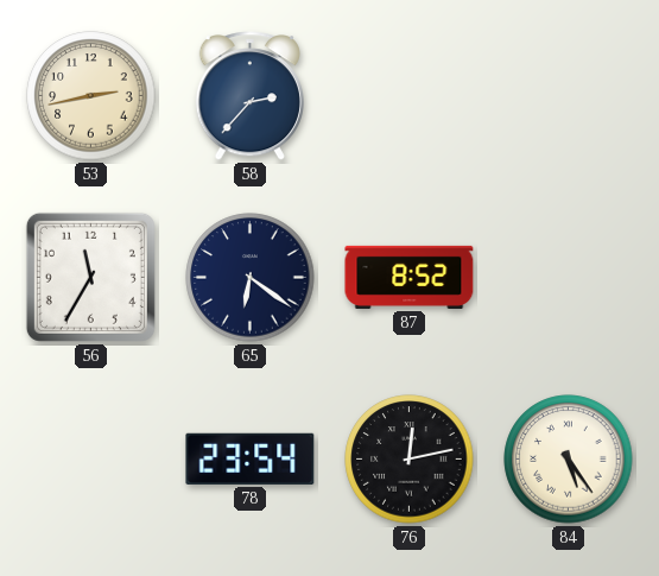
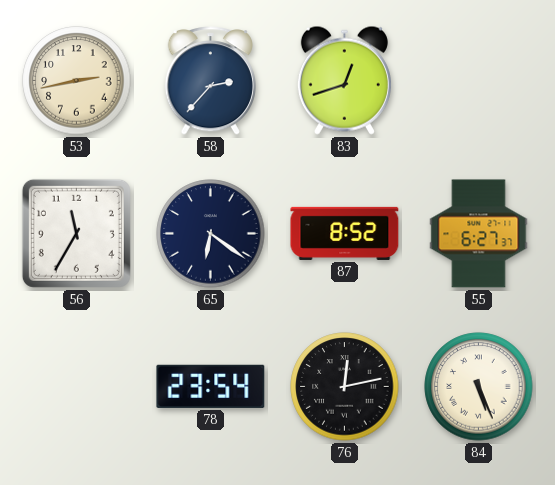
83: none -> 12:42
55: none -> 6:27
84: 5:24 -> 5:26
